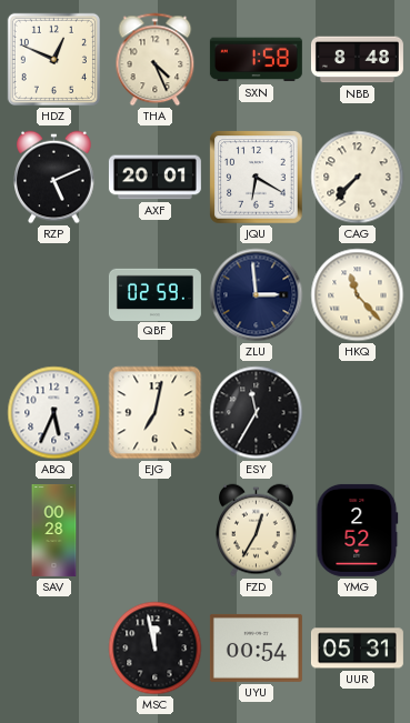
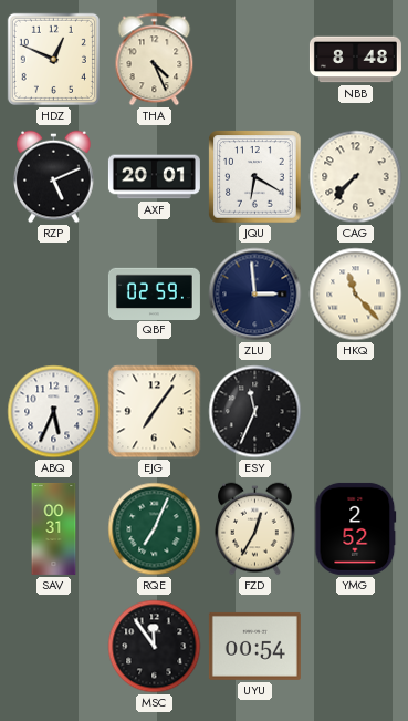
SXN: 1:58 -> none
EJG: 7:02 -> 7:06
ESY: 11:35 -> 11:34
SAV: 00:28 -> 00:31
RQE: none -> 7:04
MSC: 11:58 -> 11:54
UUR: 05:31 -> none
